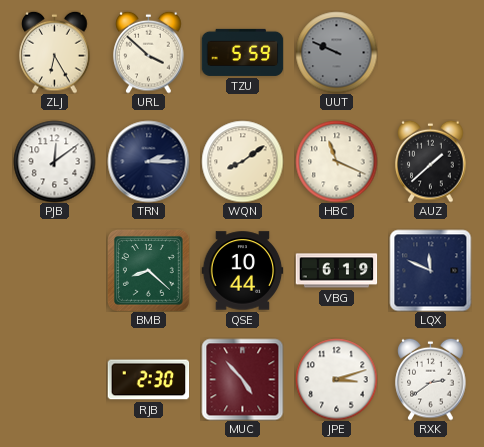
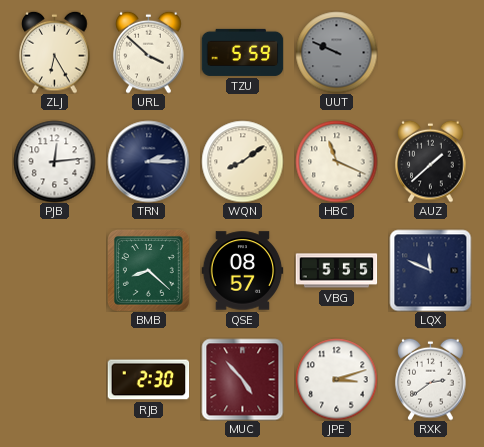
PJB: 12:09 -> 12:14
QSE: 10:44 -> 08:57
VBG: 6:19 -> 5:55
